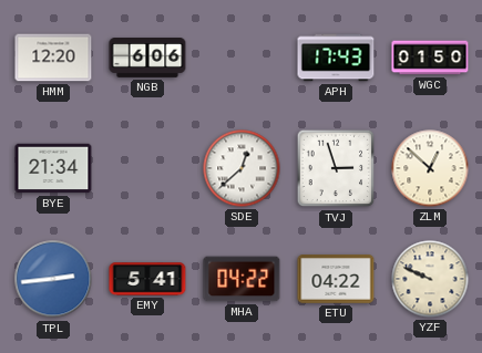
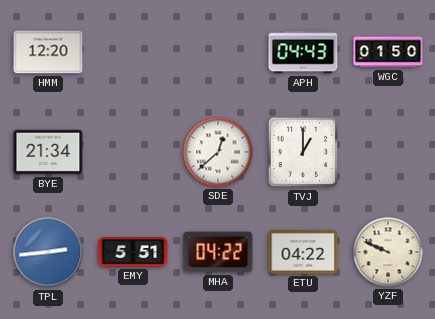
NGB: 6:06 -> none
APH: 17:43 -> 04:43
TVJ: 2:57 -> 1:00
ZLM: 12:52 -> none
EMY: 5:41 -> 5:51
